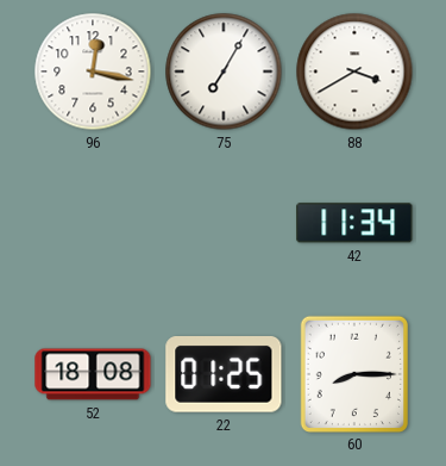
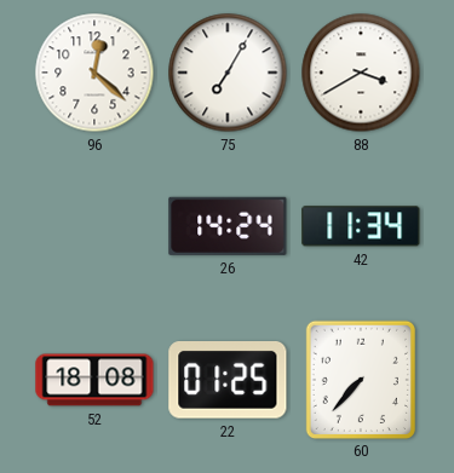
96: 12:17 -> 12:22
26: none -> 14:24
60: 8:15 -> 7:37
